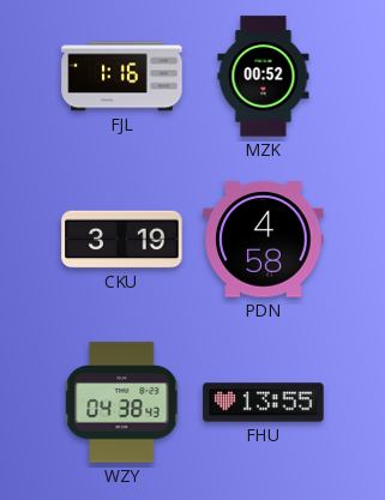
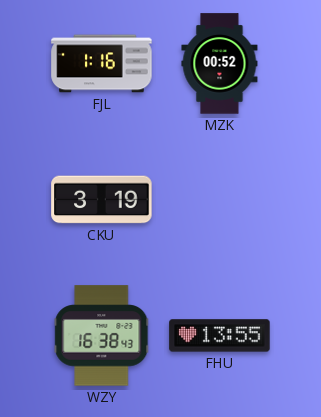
PDN: 4:58 -> none
WZY: 04:38 -> 16:38
